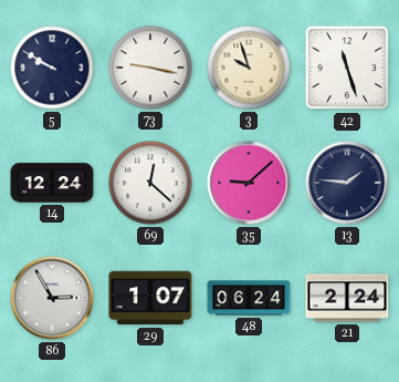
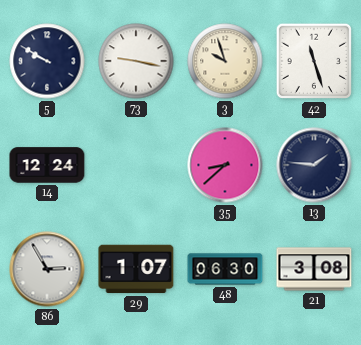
69: 12:22 -> none
35: 9:08 -> 8:38
48: 06:24 -> 06:30
21: 2:24 -> 3:08
